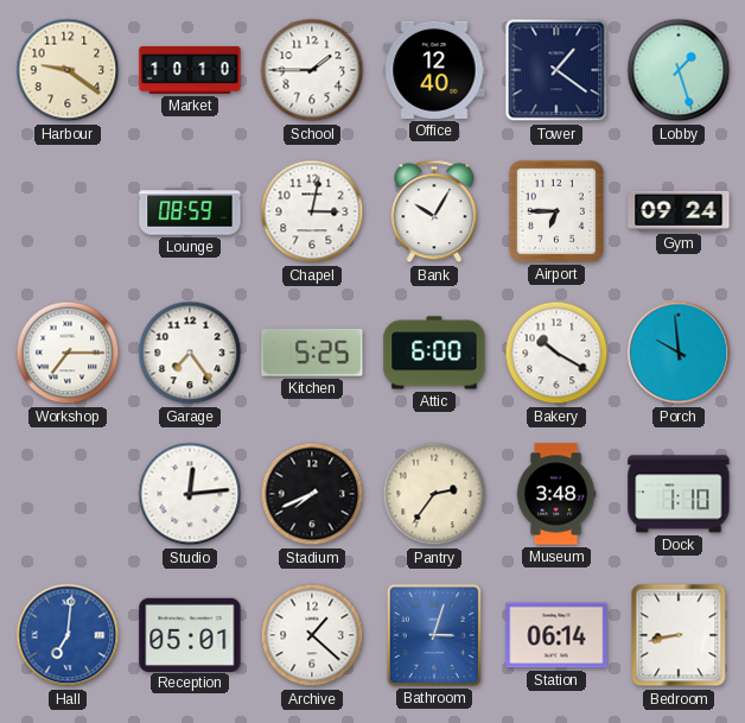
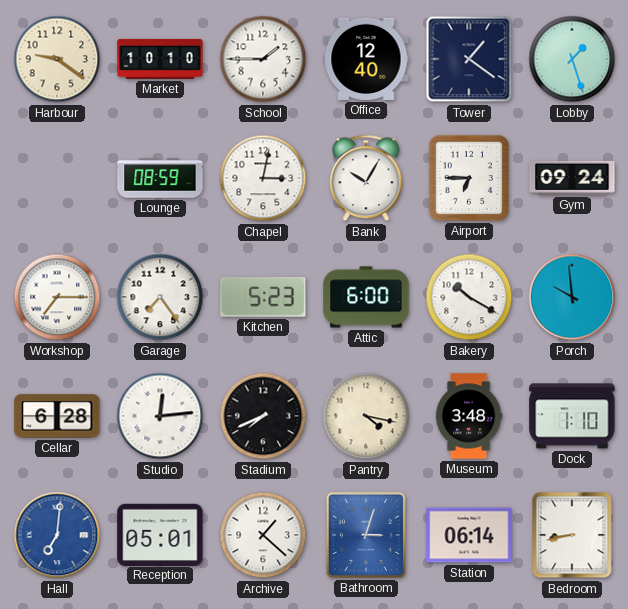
Kitchen: 5:25 -> 5:23
Cellar: none -> 6:28
Pantry: 2:36 -> 4:17
